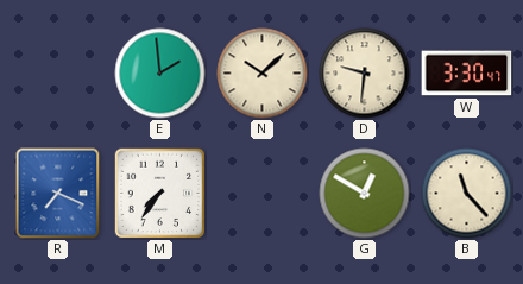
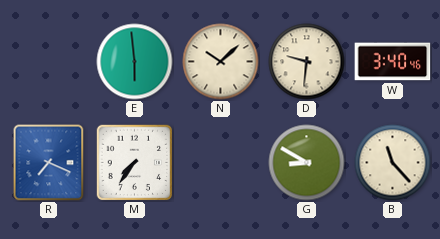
E: 1:59 -> 5:59
W: 3:30 -> 3:40
G: 12:50 -> 8:50
